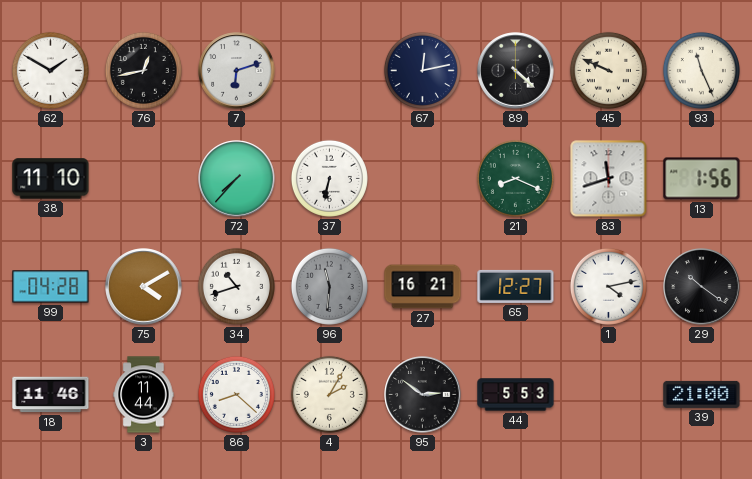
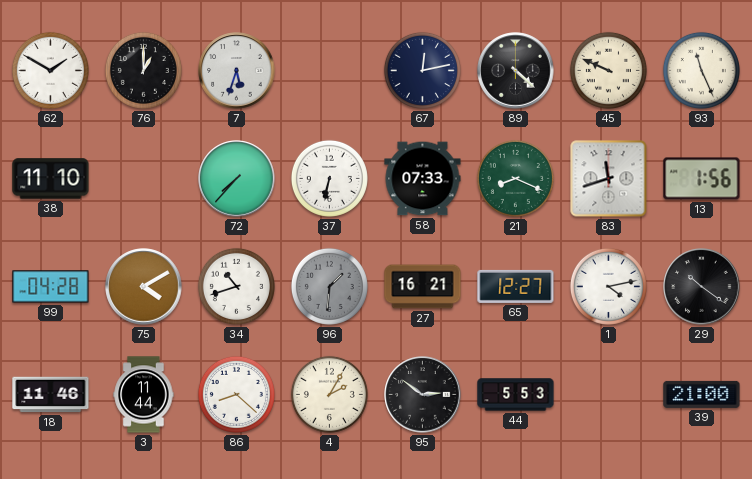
76: 12:43 -> 1:00
7: 6:12 -> 5:33
58: none -> 07:33
96: 11:31 -> 1:31
